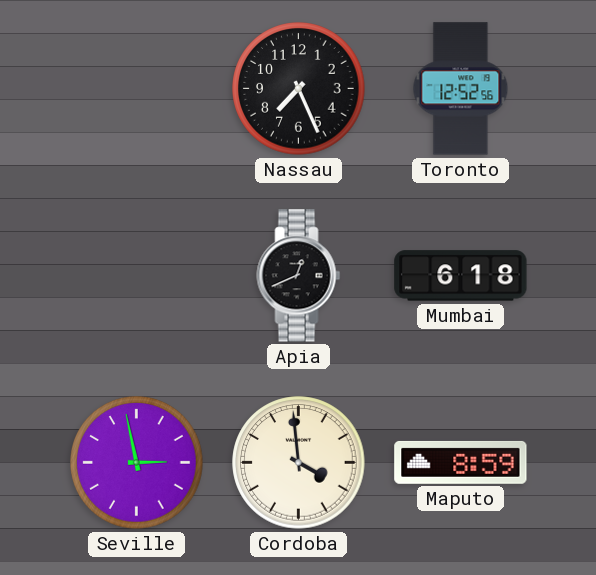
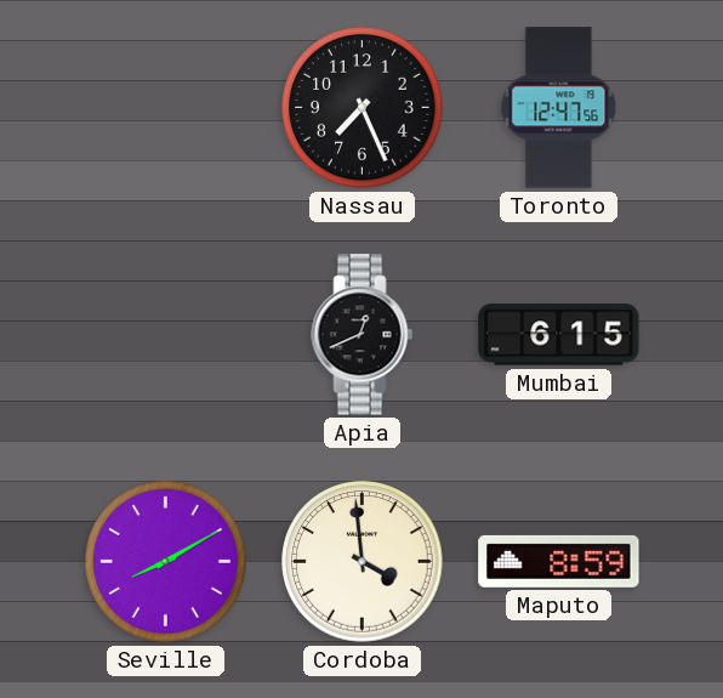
Toronto: 12:52 -> 12:47
Mumbai: 6:18 -> 6:15
Seville: 2:58 -> 8:10
